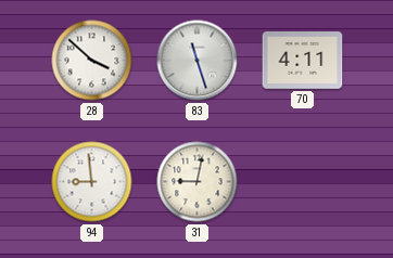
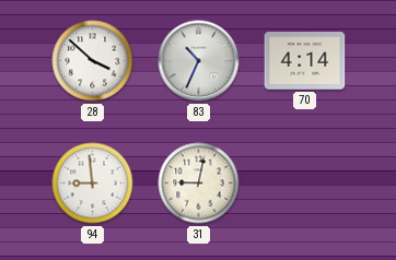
83: 11:27 -> 10:34
70: 4:11 -> 4:14
